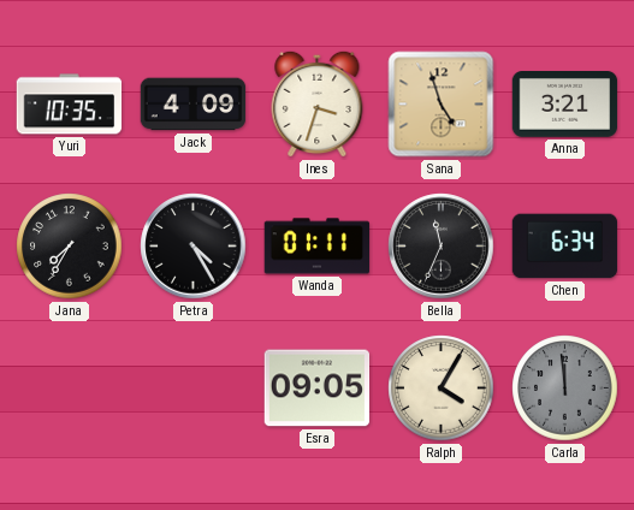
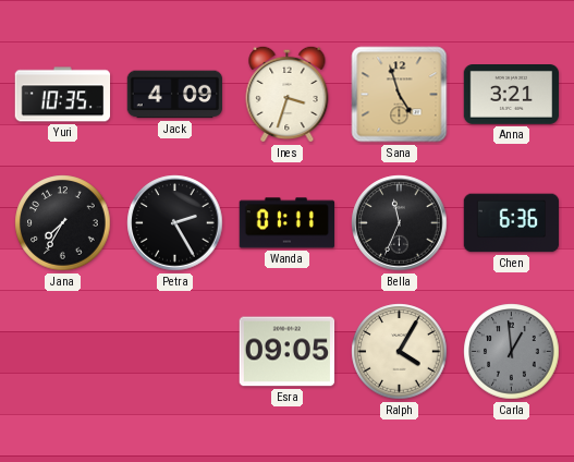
Petra: 4:25 -> 2:25
Chen: 6:34 -> 6:36
Carla: 11:59 -> 12:59
